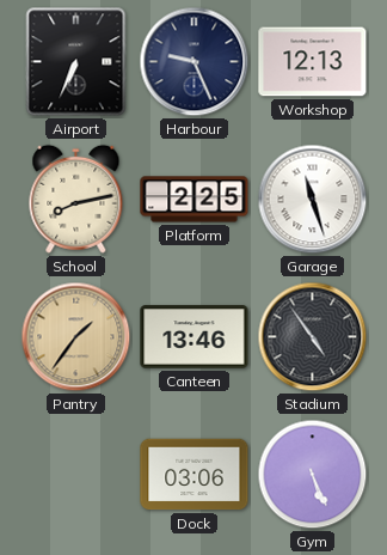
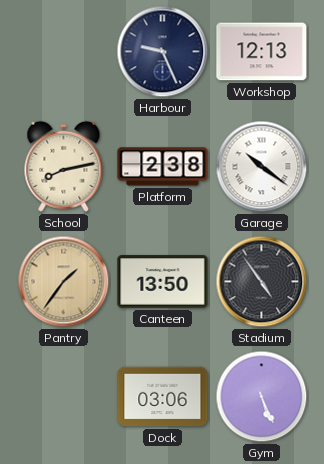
Airport: 6:34 -> none
Platform: 2:25 -> 2:38
Garage: 11:27 -> 10:21
Canteen: 13:46 -> 13:50
